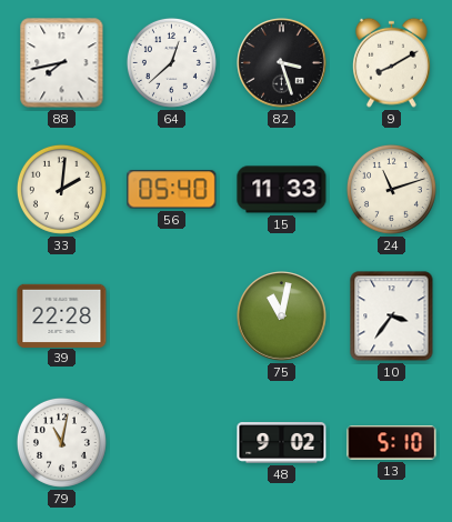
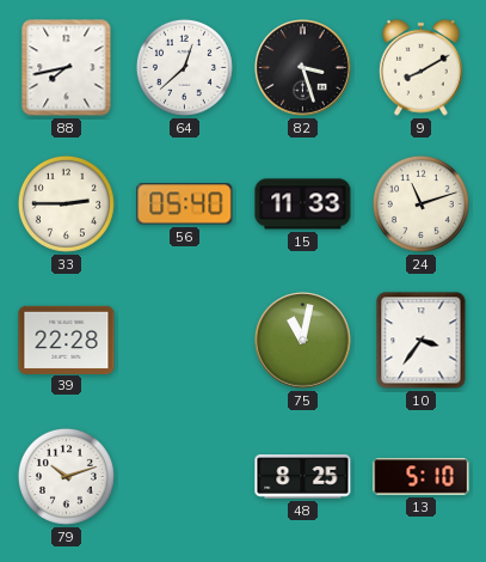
33: 2:01 -> 2:45
79: 11:02 -> 10:12
48: 9:02 -> 8:25
